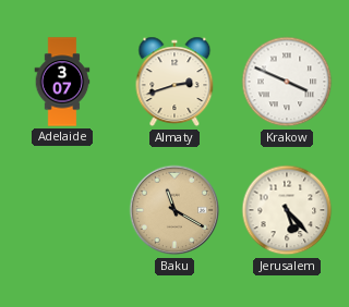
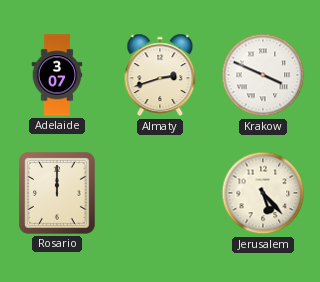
Rosario: none -> 12:00
Baku: 11:20 -> none
